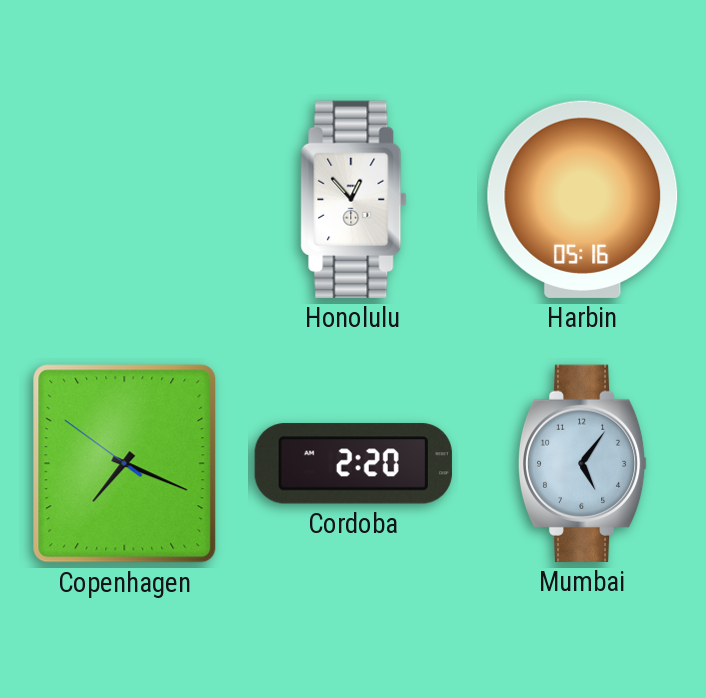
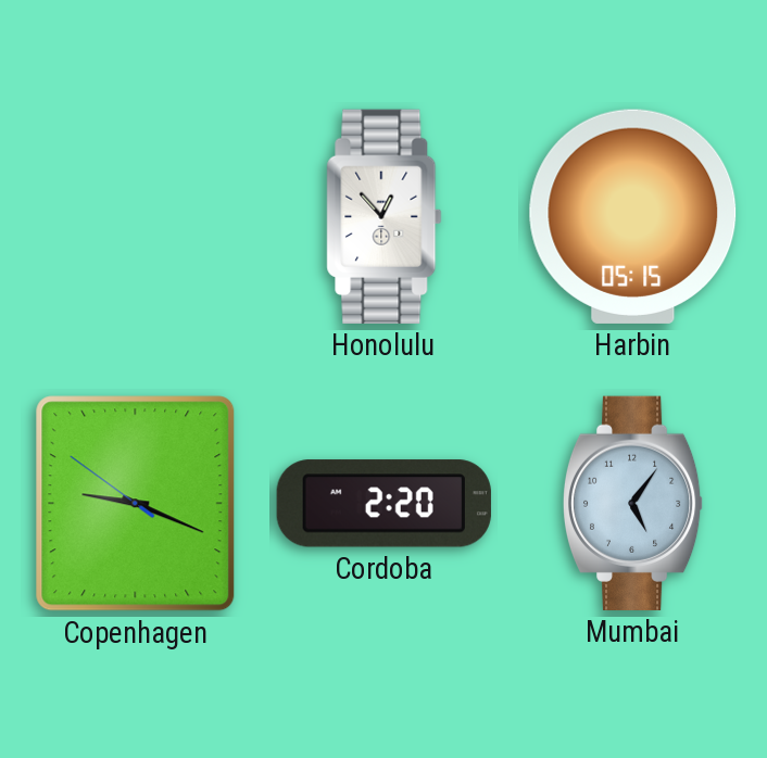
Harbin: 05:16 -> 05:15
Copenhagen: 7:18 -> 9:18
